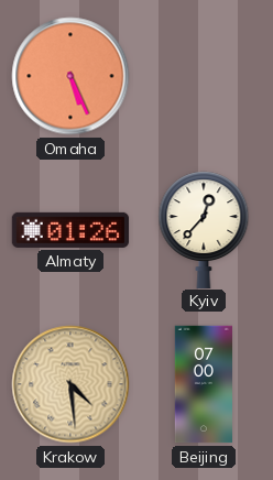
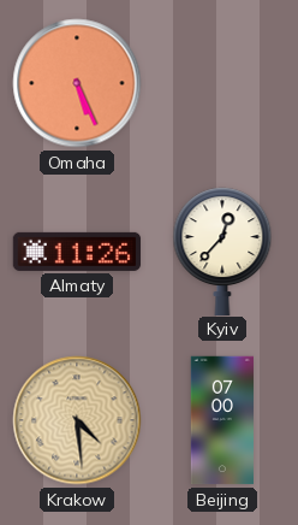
Almaty: 01:26 -> 11:26
